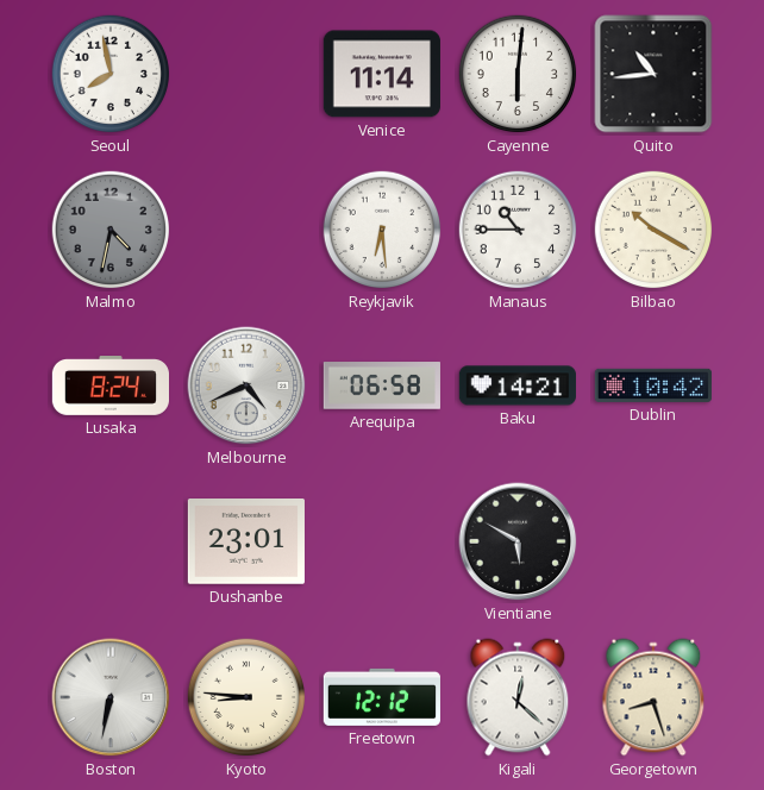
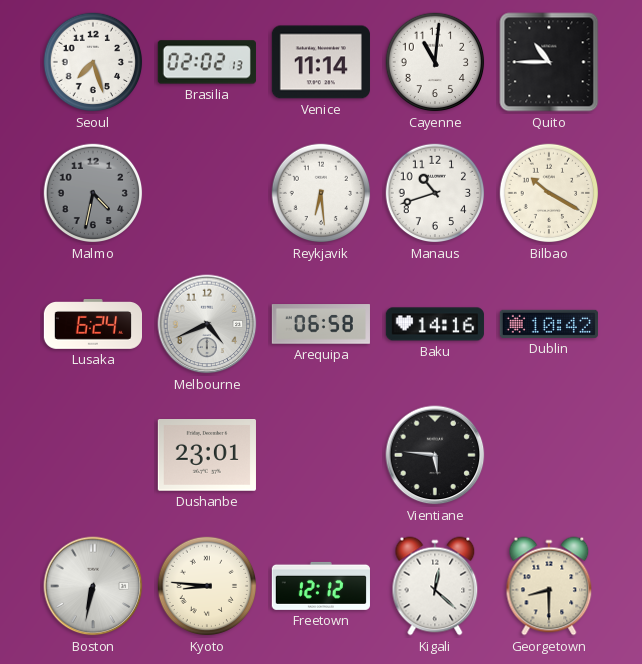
Seoul: 7:58 -> 7:27
Brasilia: none -> 02:02
Cayenne: 6:01 -> 11:01
Quito: 10:44 -> 10:45
Manaus: 10:45 -> 10:42
Lusaka: 8:24 -> 6:24
Baku: 14:21 -> 14:16
Vientiane: 5:50 -> 5:46
Georgetown: 8:27 -> 8:30
